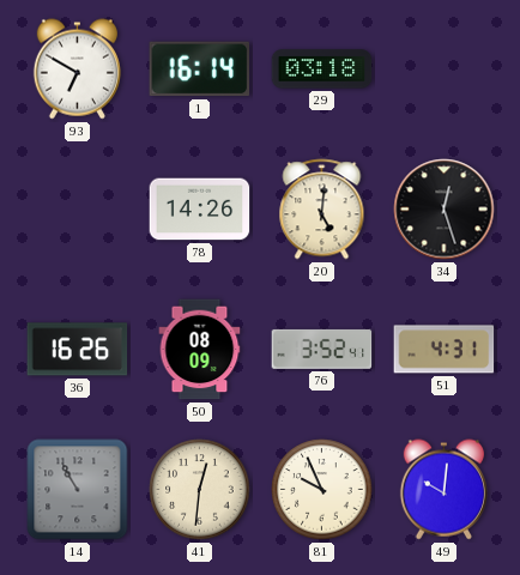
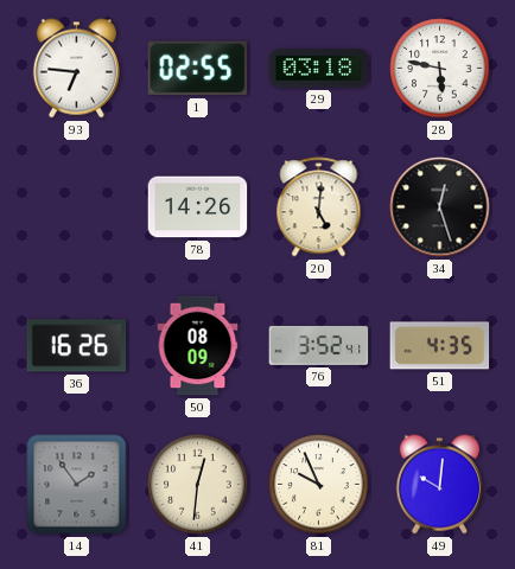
93: 6:50 -> 6:46
1: 16:14 -> 02:55
28: none -> 5:47
51: 4:31 -> 4:35
14: 10:55 -> 1:54
